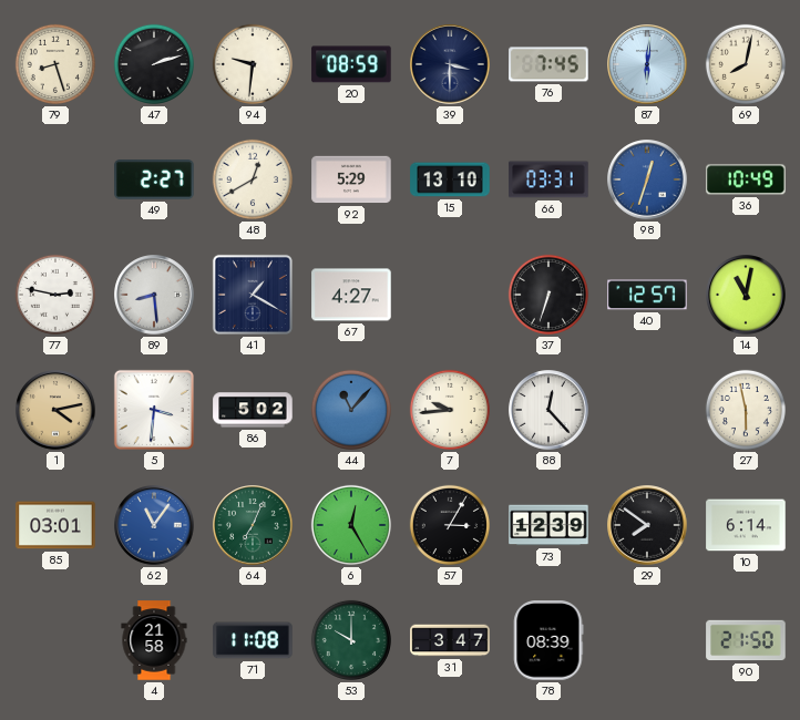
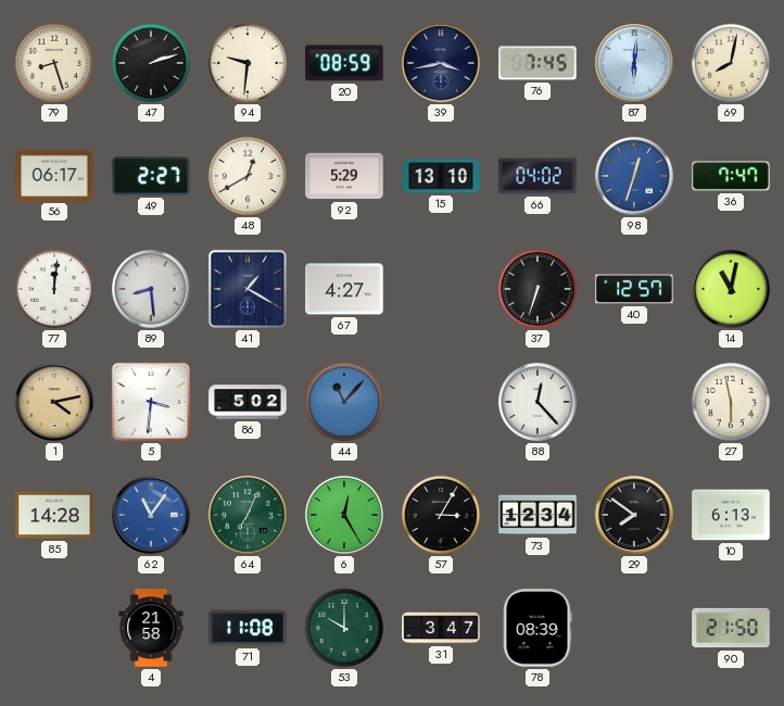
39: 3:30 -> 3:43
56: none -> 06:17
66: 03:31 -> 04:02
36: 10:49 -> 7:47
77: 2:47 -> 12:01
7: 9:44 -> none
85: 03:01 -> 14:28
73: 12:39 -> 12:34
10: 6:14 -> 6:13
